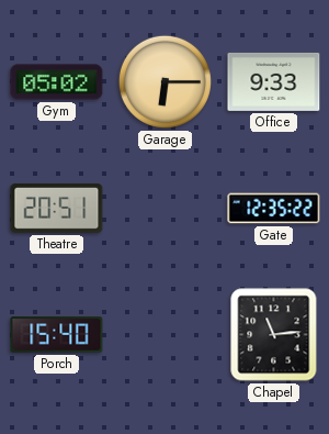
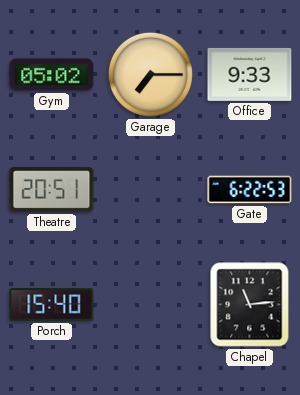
Garage: 6:15 -> 7:15
Gate: 12:35 -> 6:22
